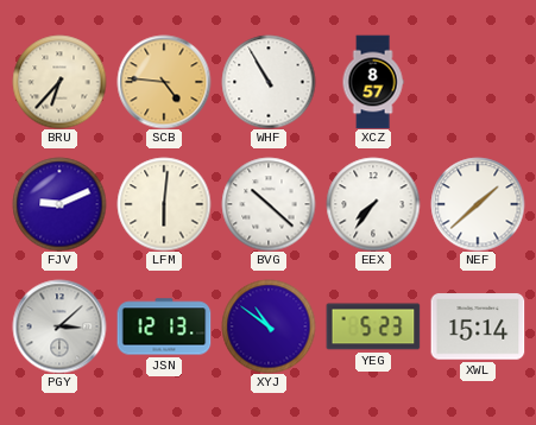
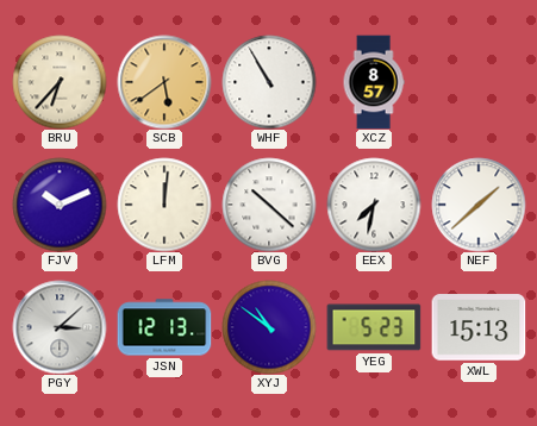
SCB: 4:46 -> 5:39
FJV: 9:11 -> 10:11
LFM: 6:01 -> 12:01
EEX: 7:36 -> 7:32
XWL: 15:14 -> 15:13
